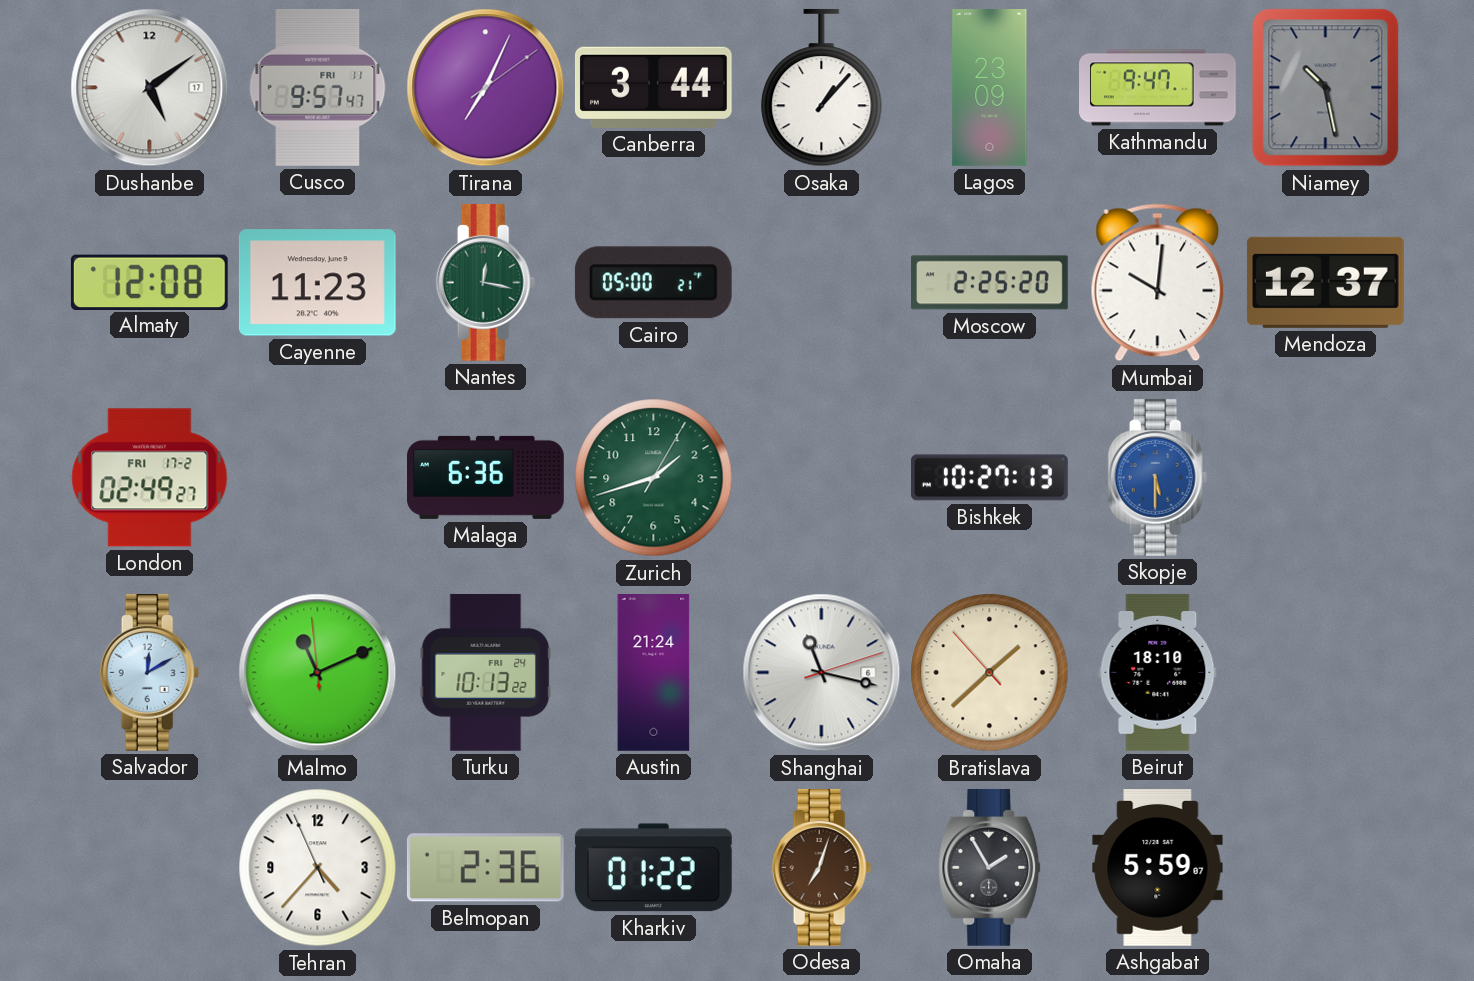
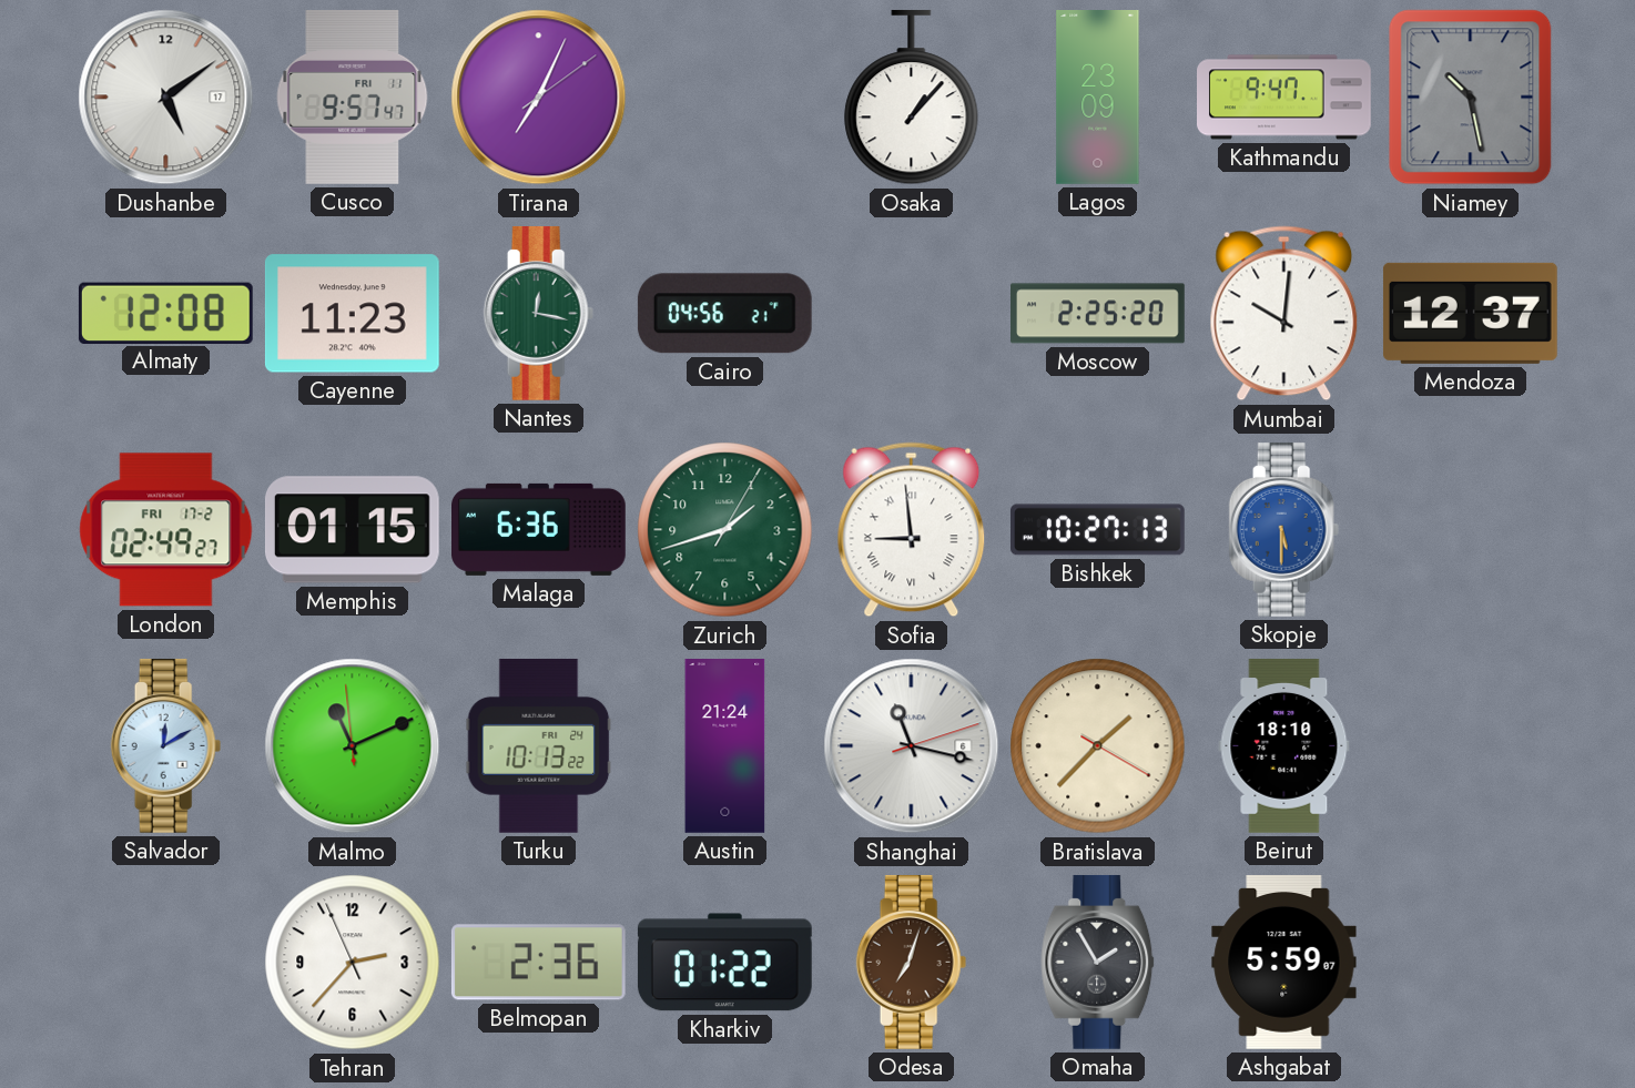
Canberra: 3:44 -> none
Cairo: 05:00 -> 04:56
Memphis: none -> 01:15
Sofia: none -> 8:59
Bratislava: 1:37:53 -> 1:37:20
Tehran: 4:36 -> 2:36
